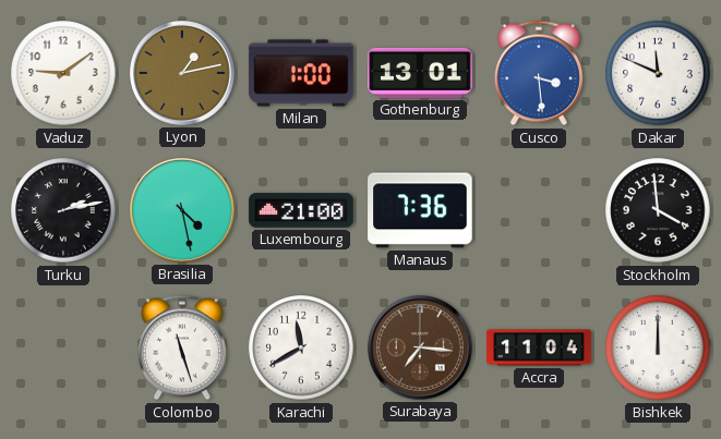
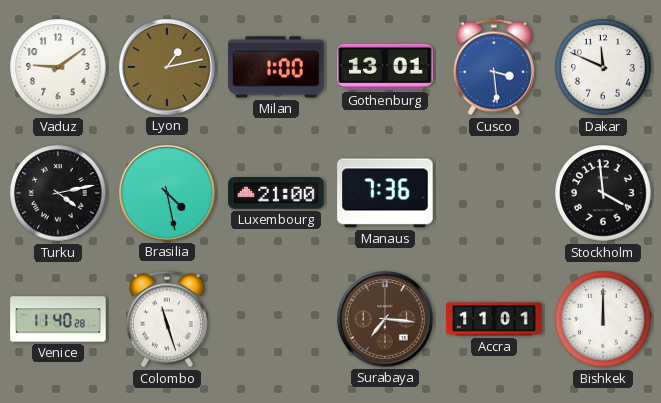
Turku: 2:13 -> 4:13
Venice: none -> 11:40
Karachi: 11:40 -> none
Accra: 11:04 -> 11:01
